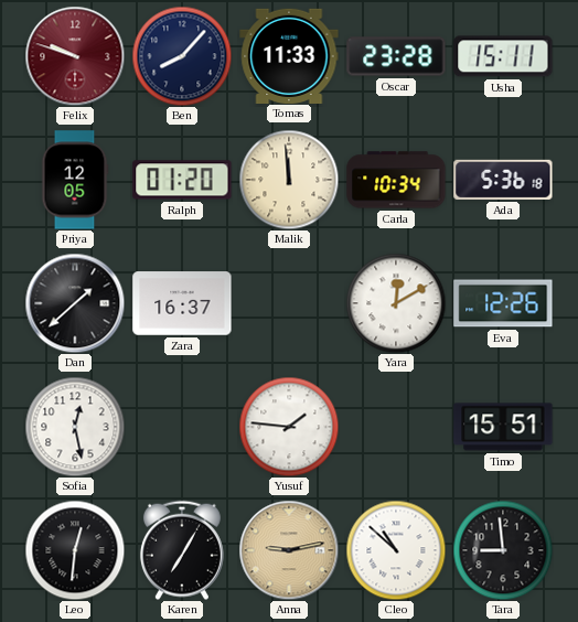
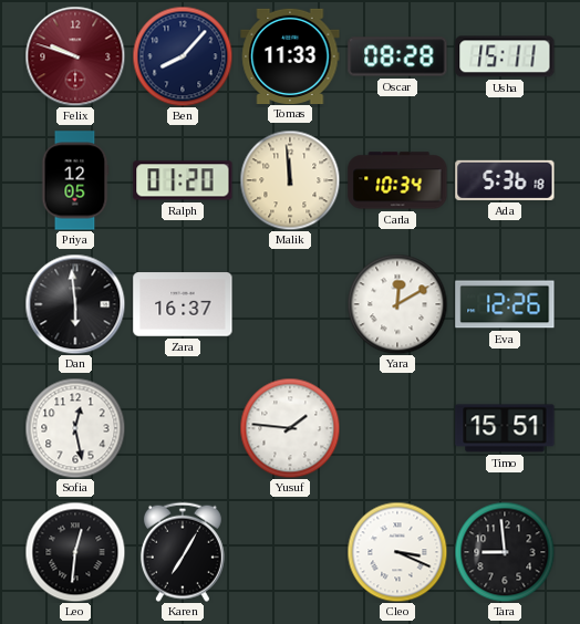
Oscar: 23:28 -> 08:28
Dan: 1:38 -> 5:59
Anna: 9:13 -> none
Cleo: 10:52 -> 3:19
